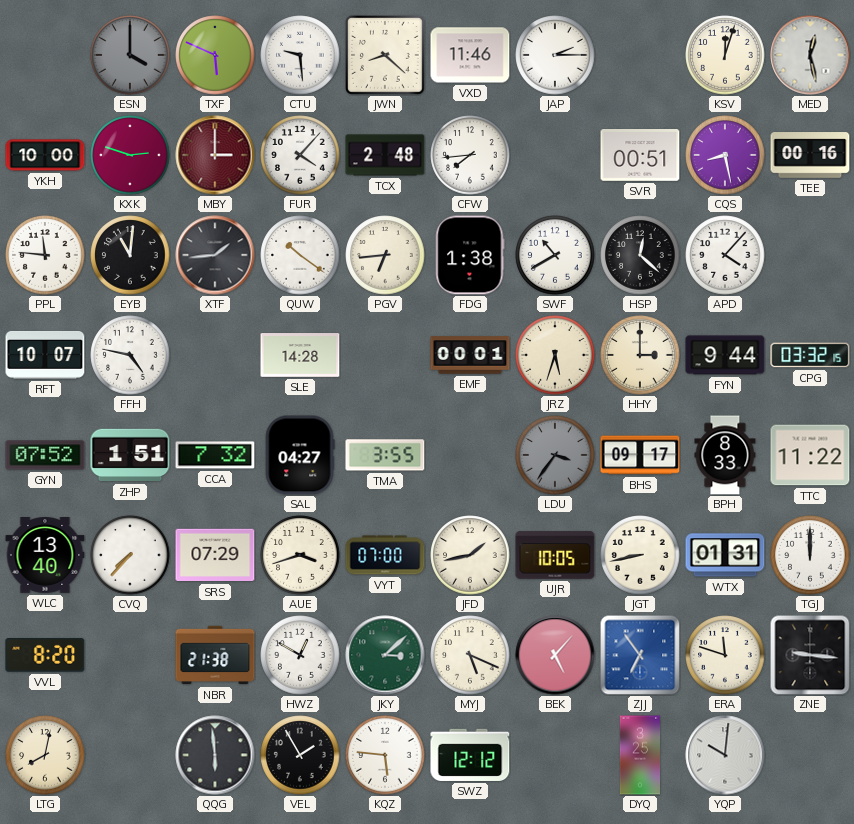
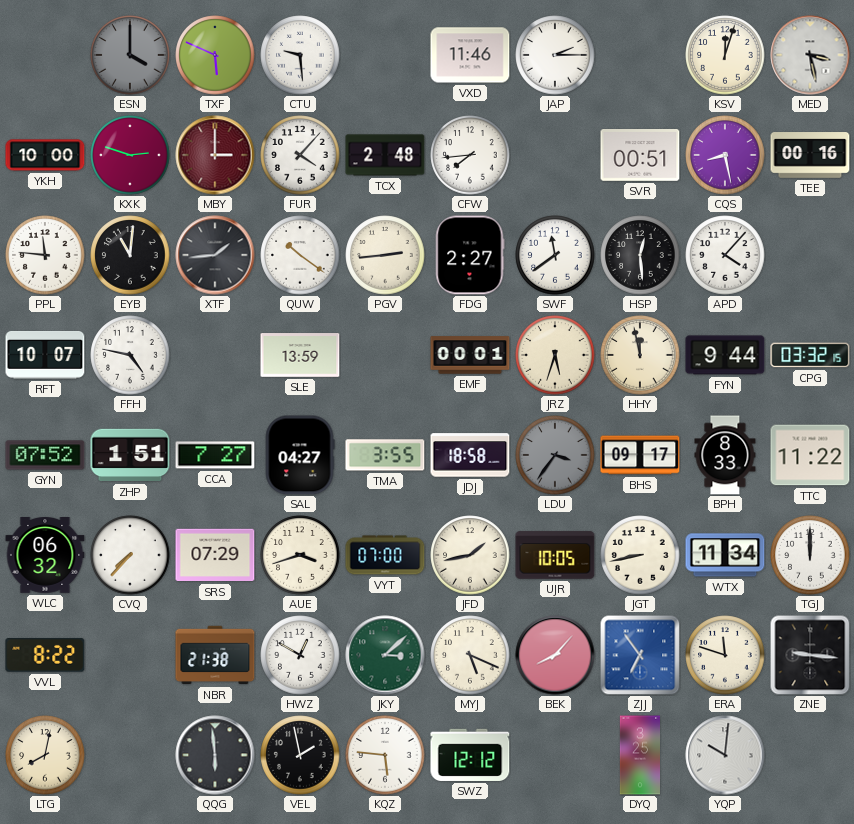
JWN: 8:22 -> none
MED: 12:28 -> 3:28
PGV: 6:44 -> 2:44
FDG: 1:38 -> 2:27
SWF: 10:40 -> 11:39
HSP: 12:22 -> 12:29
SLE: 14:28 -> 13:59
HHY: 3:00 -> 11:58
CCA: 7:32 -> 7:27
JDJ: none -> 18:58
WLC: 13:40 -> 06:32
WTX: 01:31 -> 11:34
VVL: 8:20 -> 8:22
BEK: 5:07 -> 8:07
VEL: 1:55 -> 1:58
